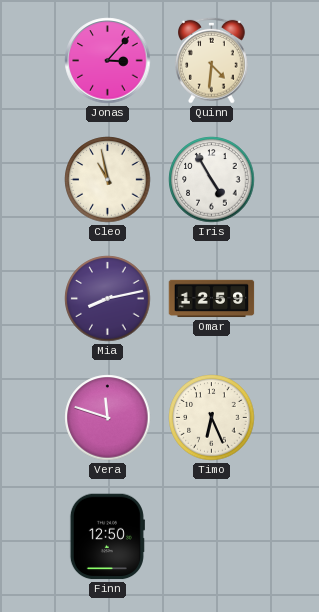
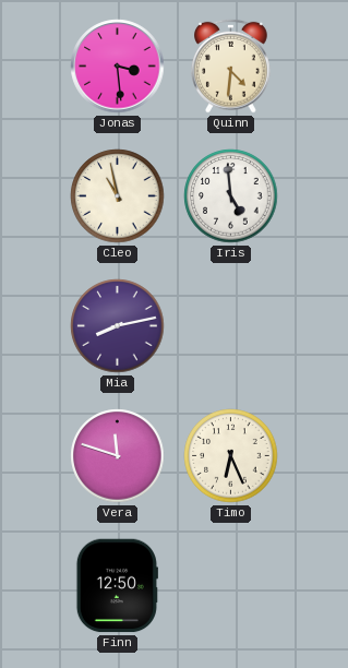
Jonas: 3:07 -> 3:29
Iris: 4:55 -> 4:59
Omar: 12:59 -> none
